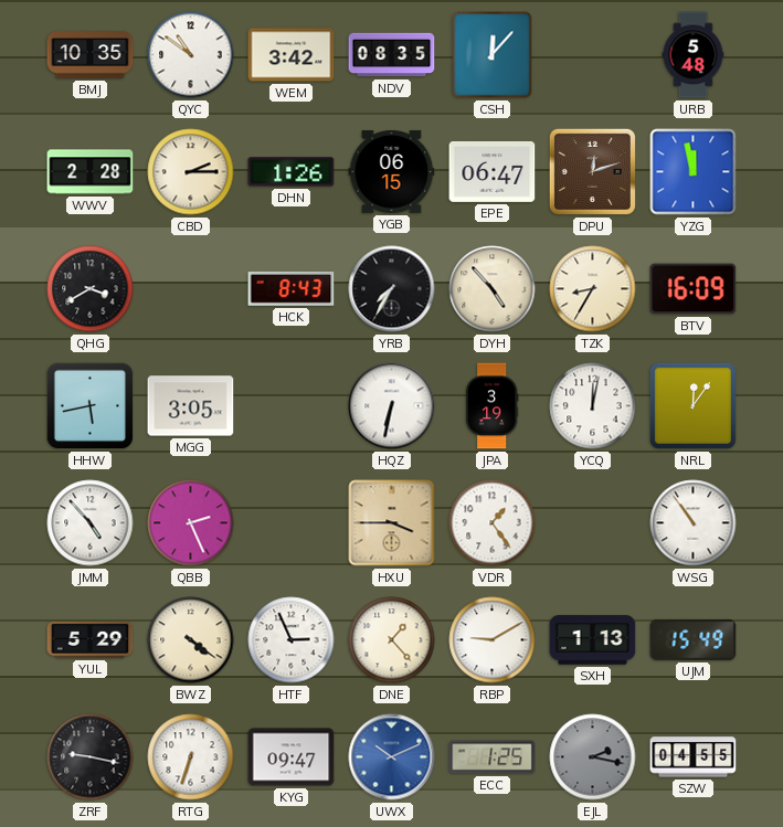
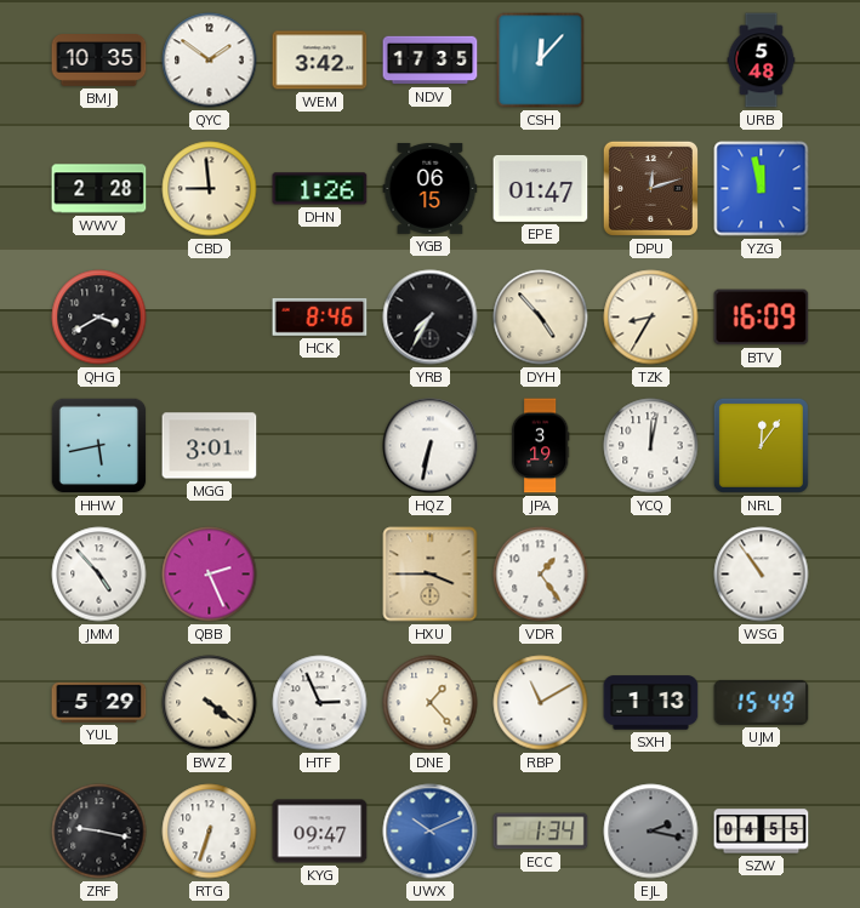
QYC: 10:51 -> 1:51
NDV: 08:35 -> 17:35
CBD: 2:15 -> 8:59
EPE: 06:47 -> 01:47
HCK: 8:43 -> 8:46
MGG: 3:05 -> 3:01
RBP: 9:10 -> 11:10
ECC: 1:25 -> 1:34
